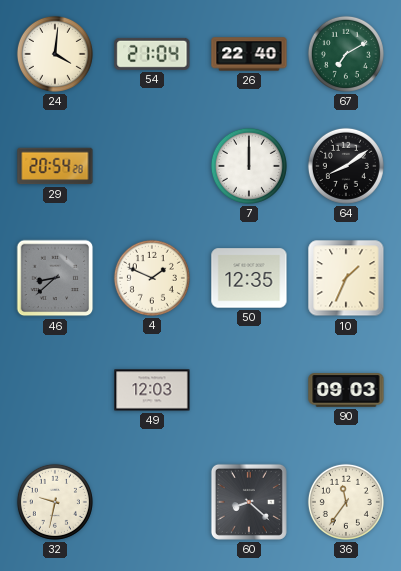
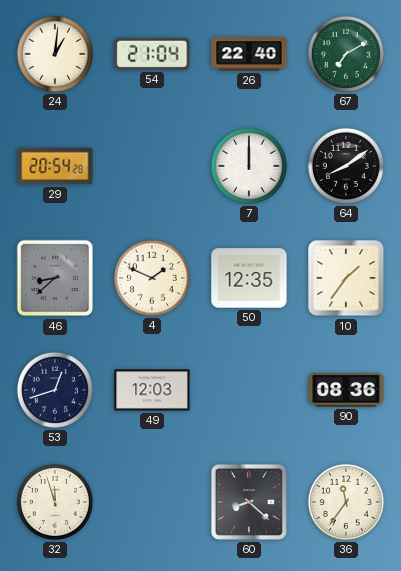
24: 4:01 -> 1:01
10: 1:34 -> 1:36
53: none -> 12:42
90: 09:03 -> 08:36
32: 9:32 -> 11:57
